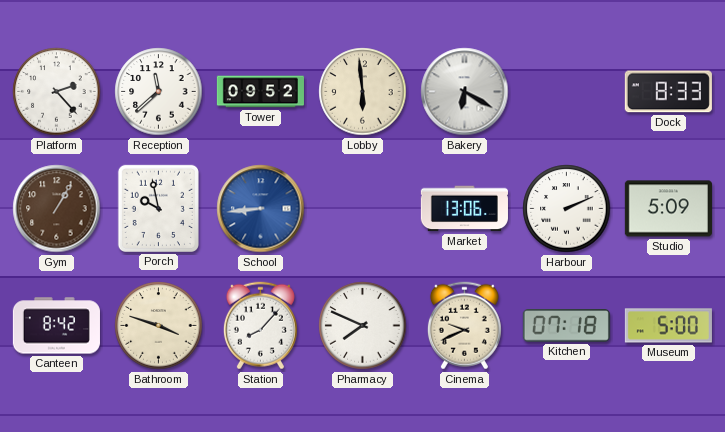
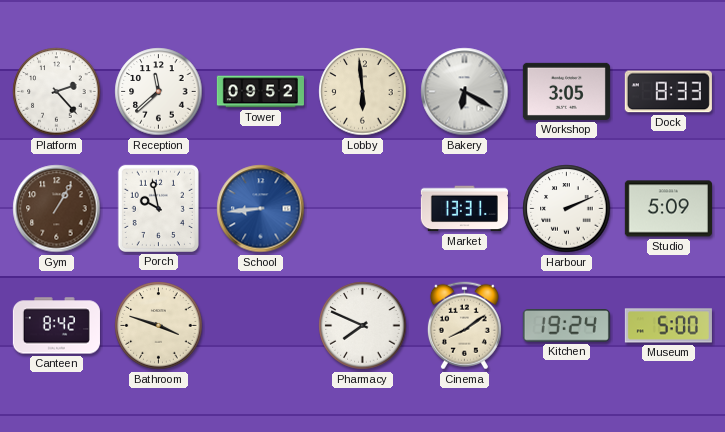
Workshop: none -> 3:05
Market: 13:06 -> 13:31
Station: 8:07 -> none
Cinema: 9:41 -> 8:09
Kitchen: 07:18 -> 19:24
